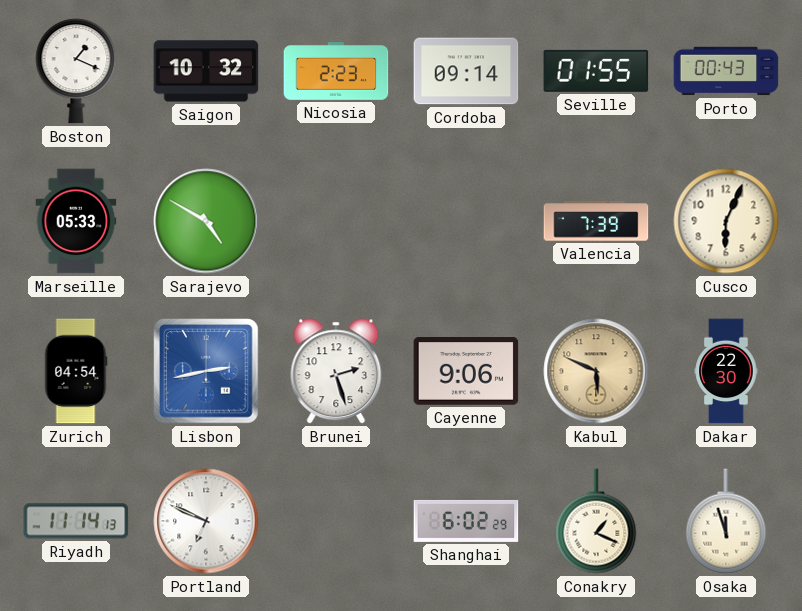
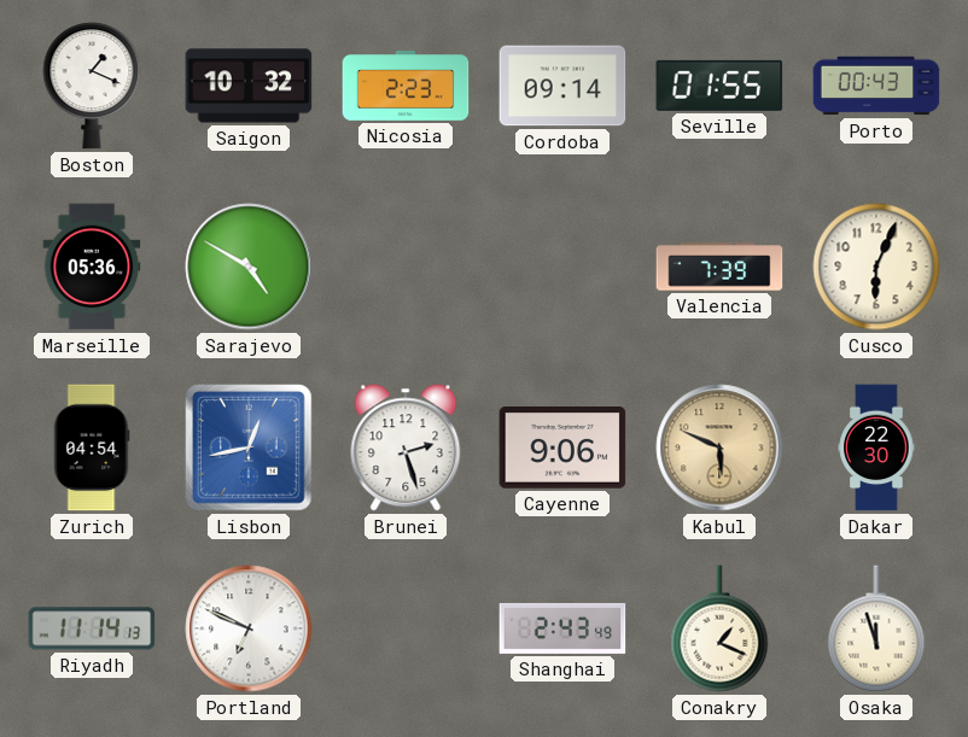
Marseille: 05:33 -> 05:36
Lisbon: 2:43 -> 12:43
Shanghai: 6:02 -> 2:43
